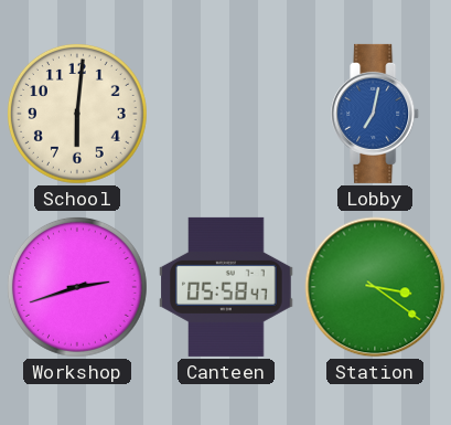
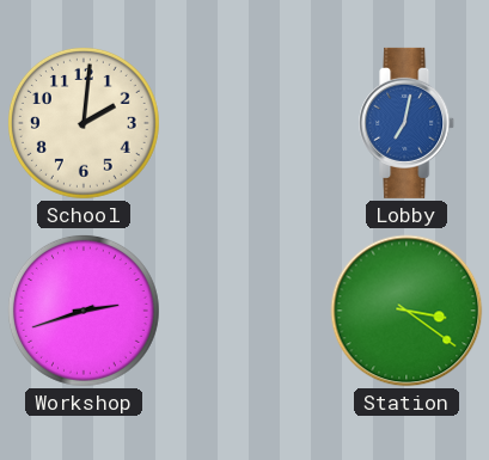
School: 6:01 -> 2:01
Canteen: 05:58 -> none
